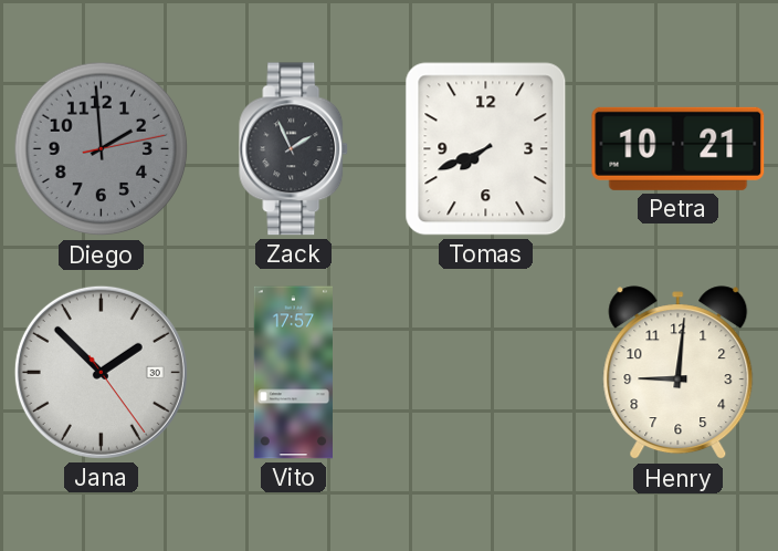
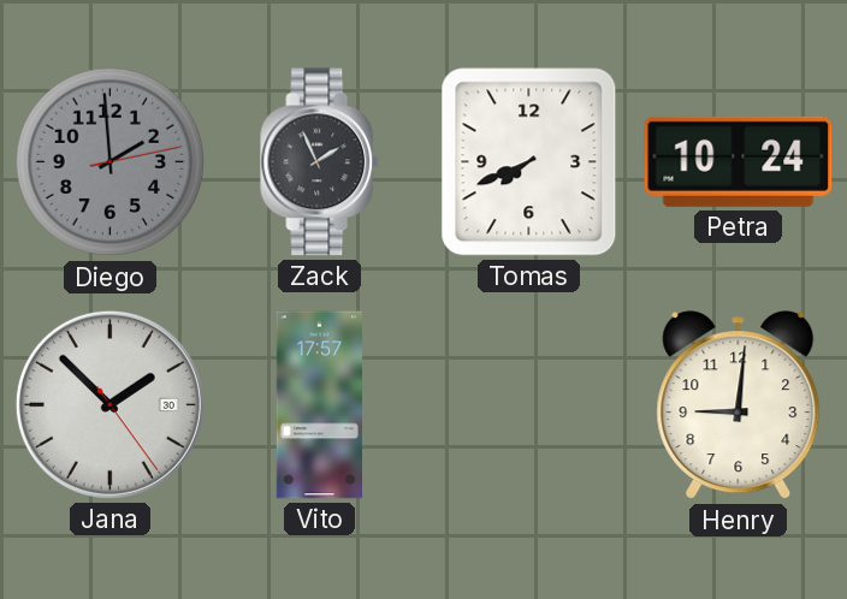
Petra: 10:21 -> 10:24
